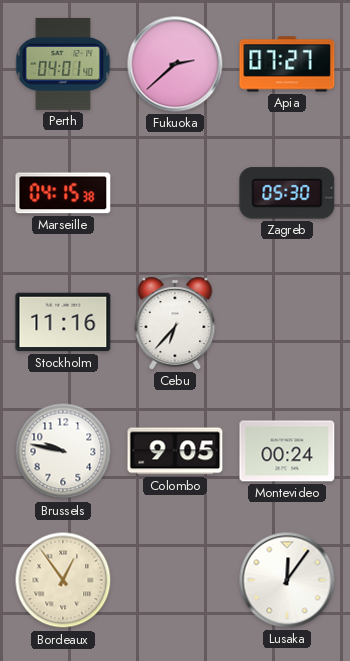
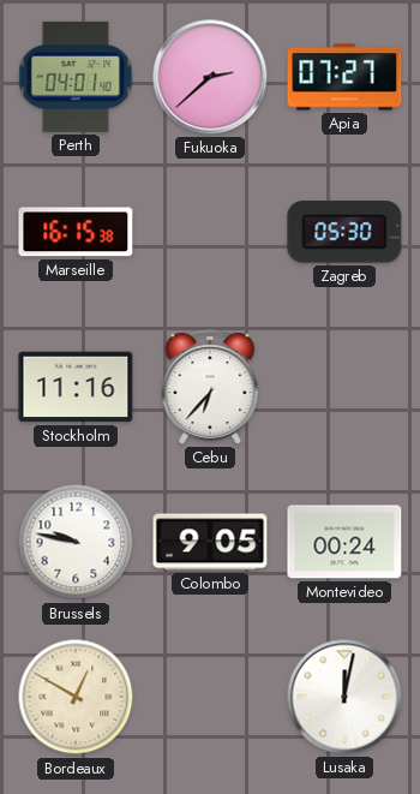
Marseille: 04:15 -> 16:15
Bordeaux: 12:54 -> 12:50
Lusaka: 12:06 -> 12:02
